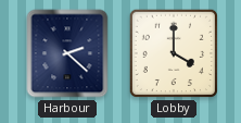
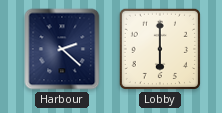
Lobby: 4:00 -> 6:00
